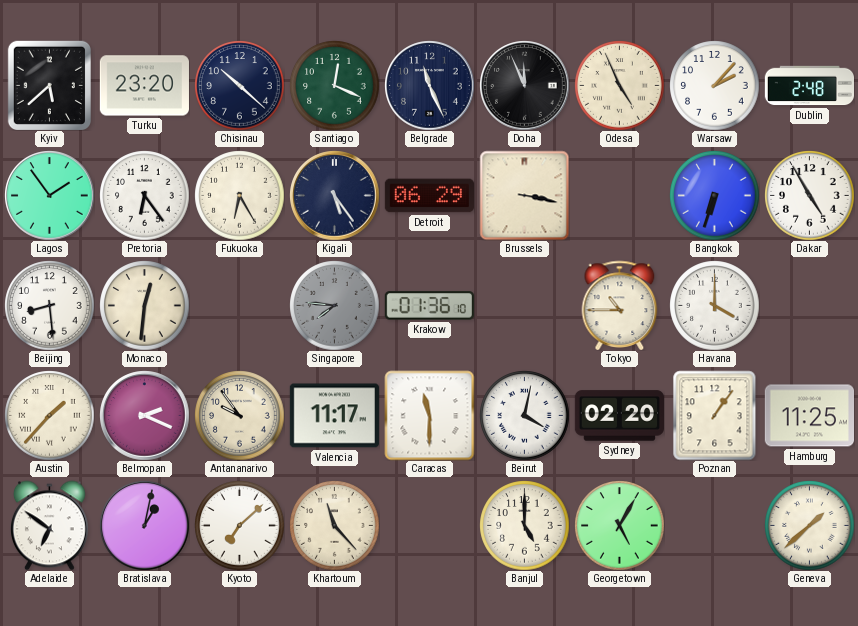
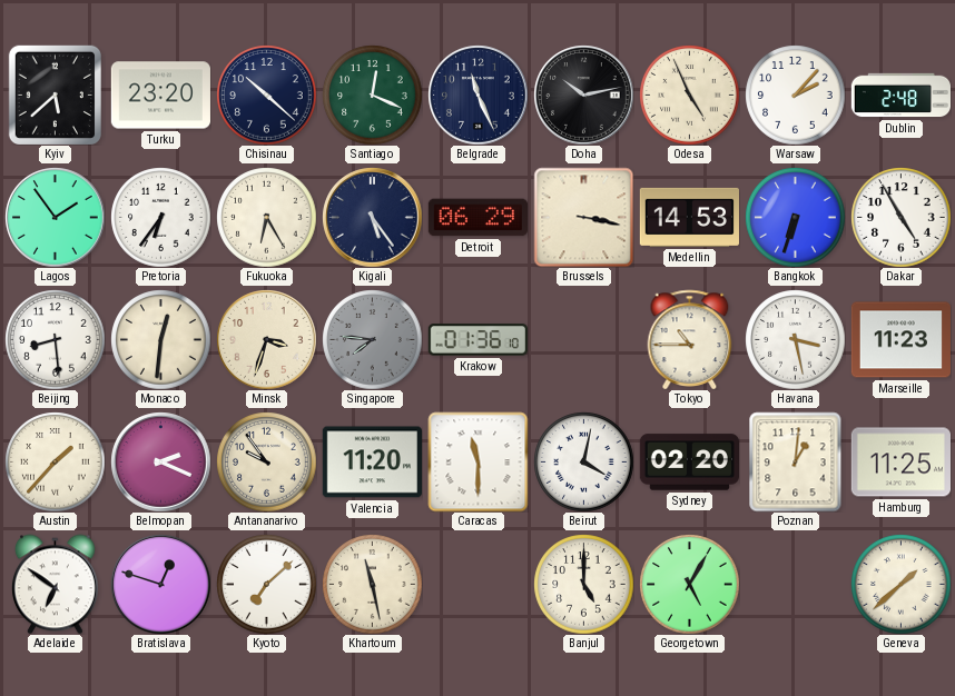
Doha: 11:56 -> 10:13
Pretoria: 6:24 -> 6:36
Medellin: none -> 14:53
Minsk: none -> 3:33
Havana: 4:00 -> 3:28
Marseille: none -> 11:23
Valencia: 11:17 -> 11:20
Poznan: 1:06 -> 1:01
Bratislava: 1:02 -> 12:48
Khartoum: 11:23 -> 11:28
